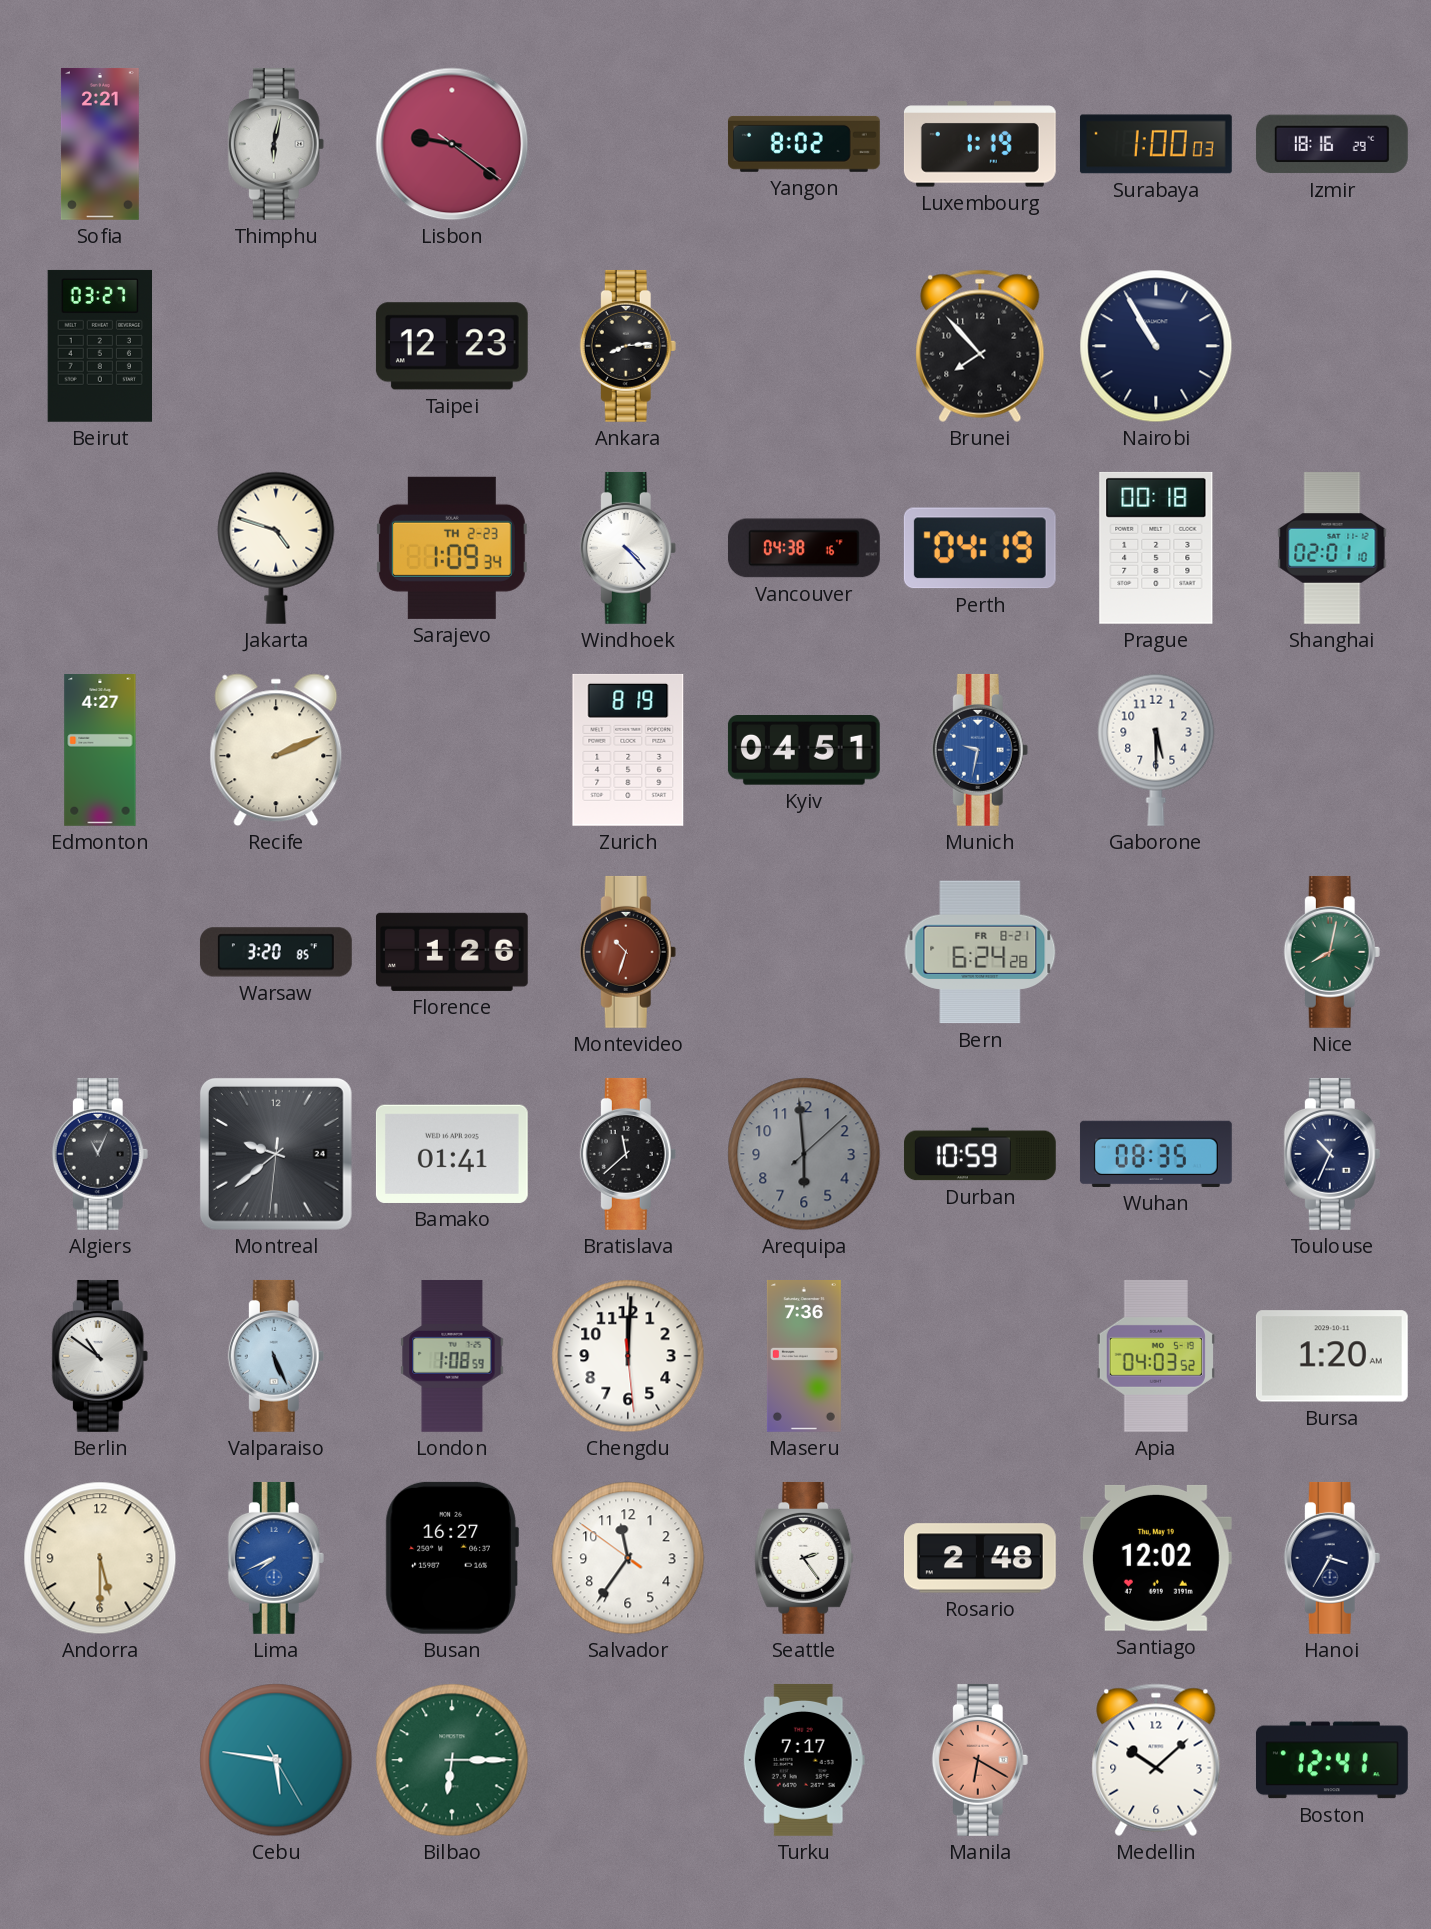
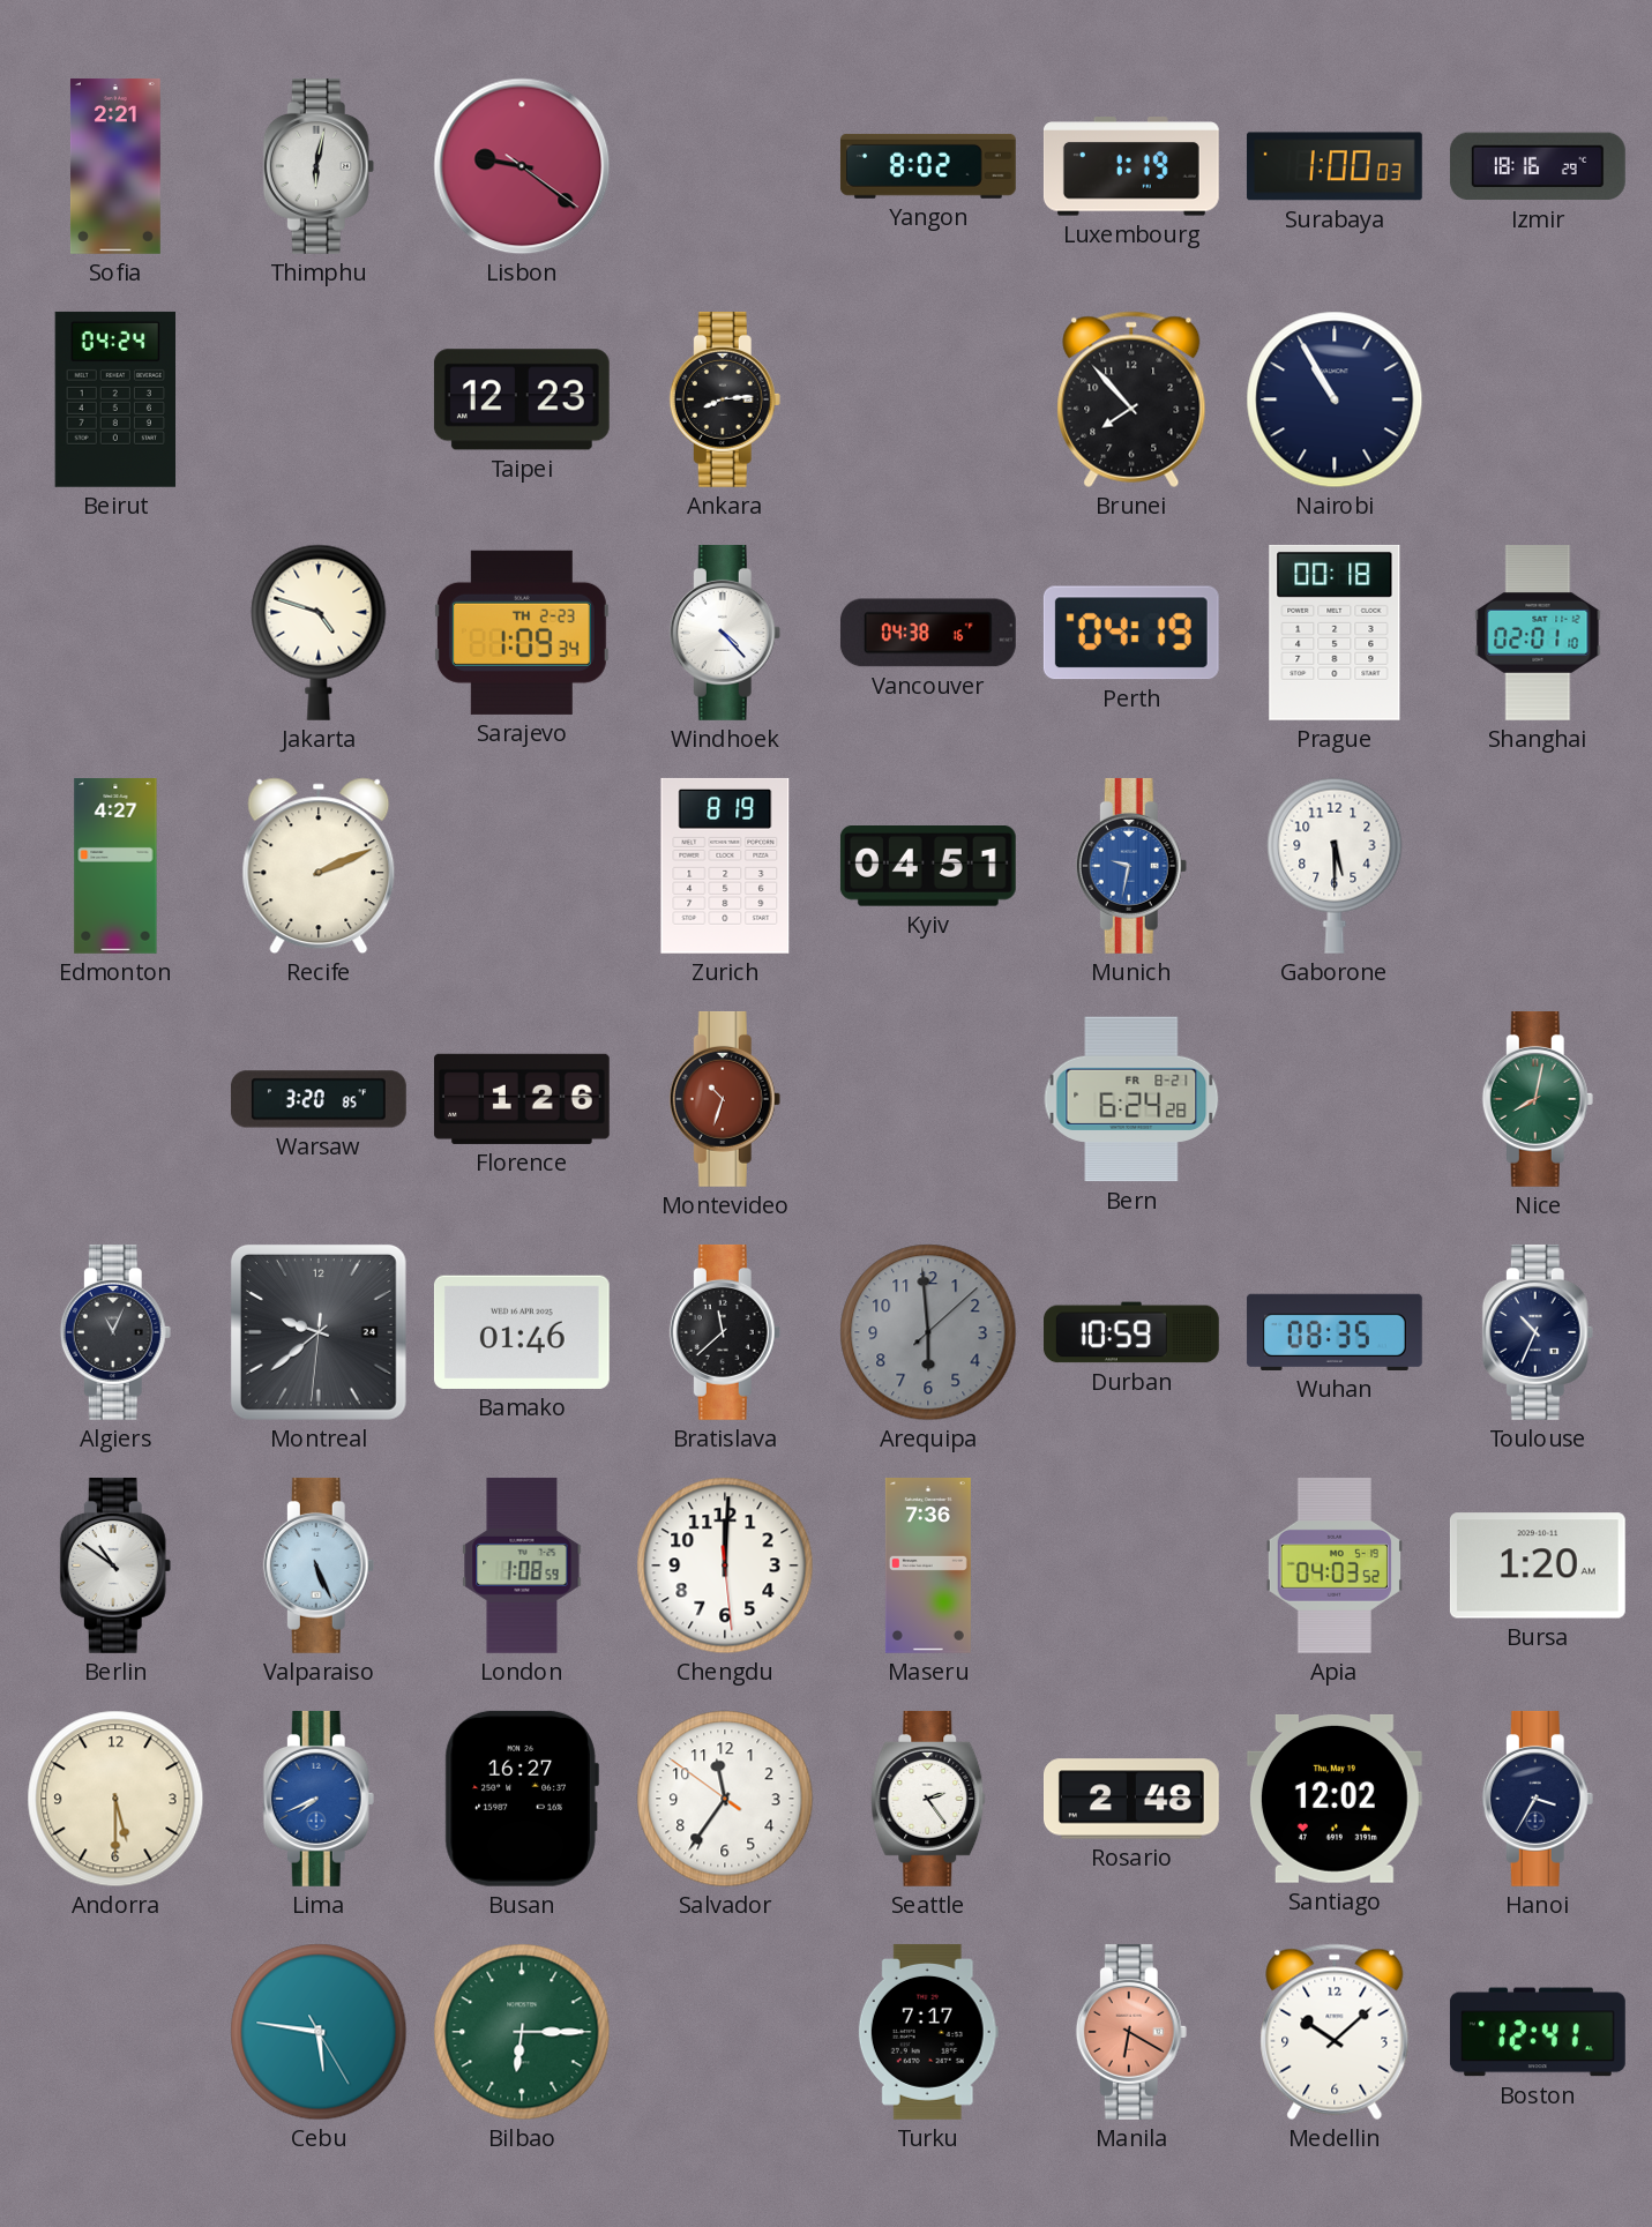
Beirut: 03:27 -> 04:24
Bamako: 01:41 -> 01:46
